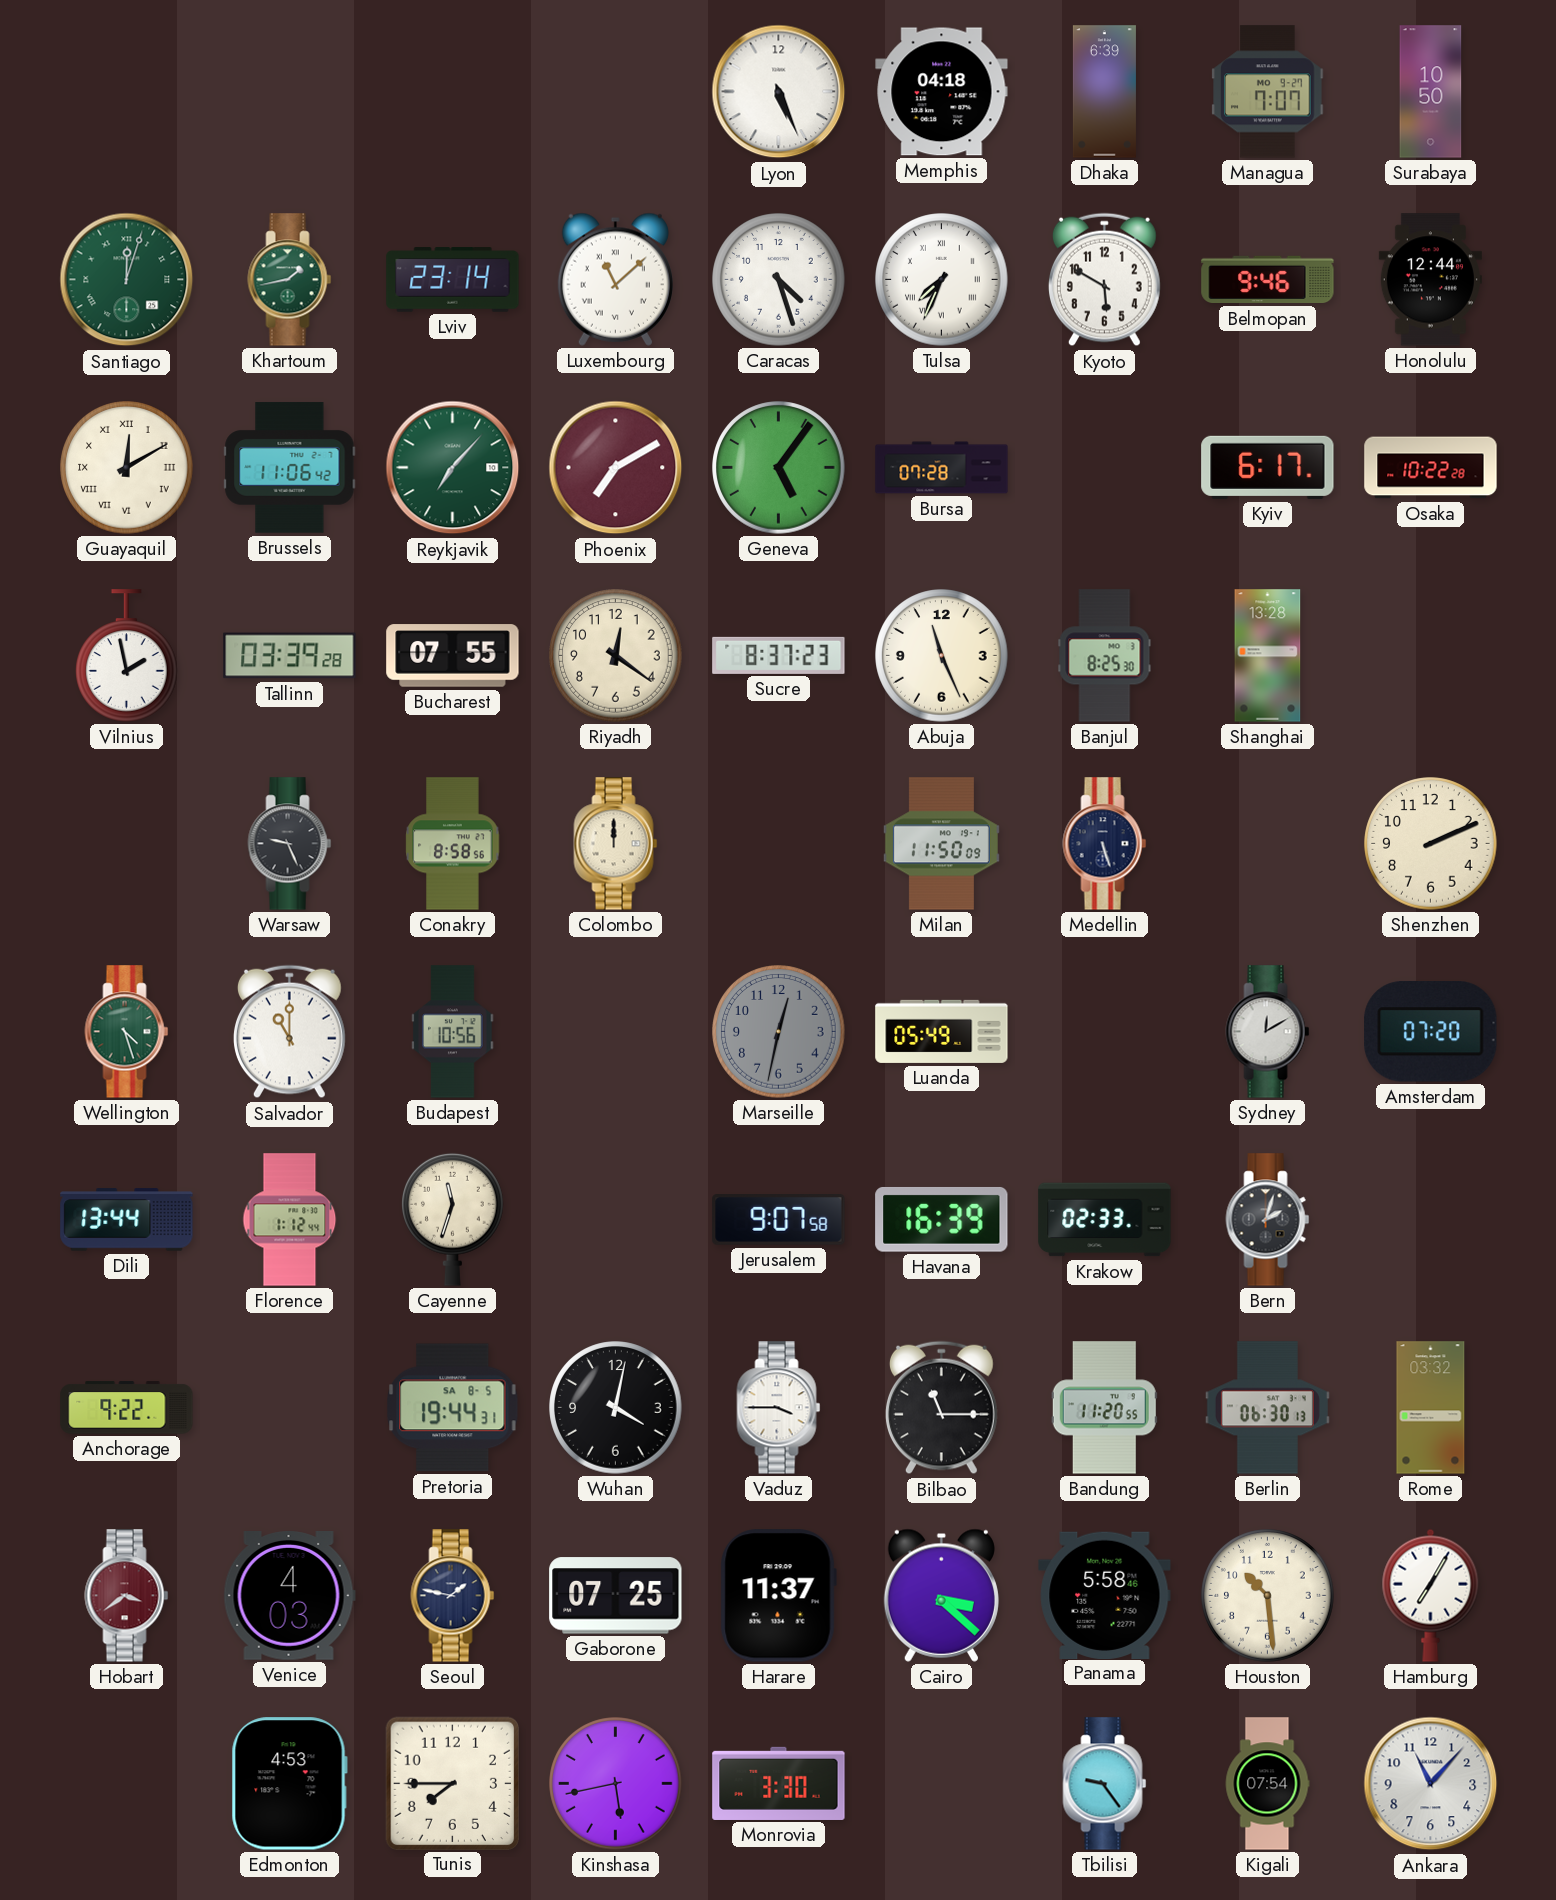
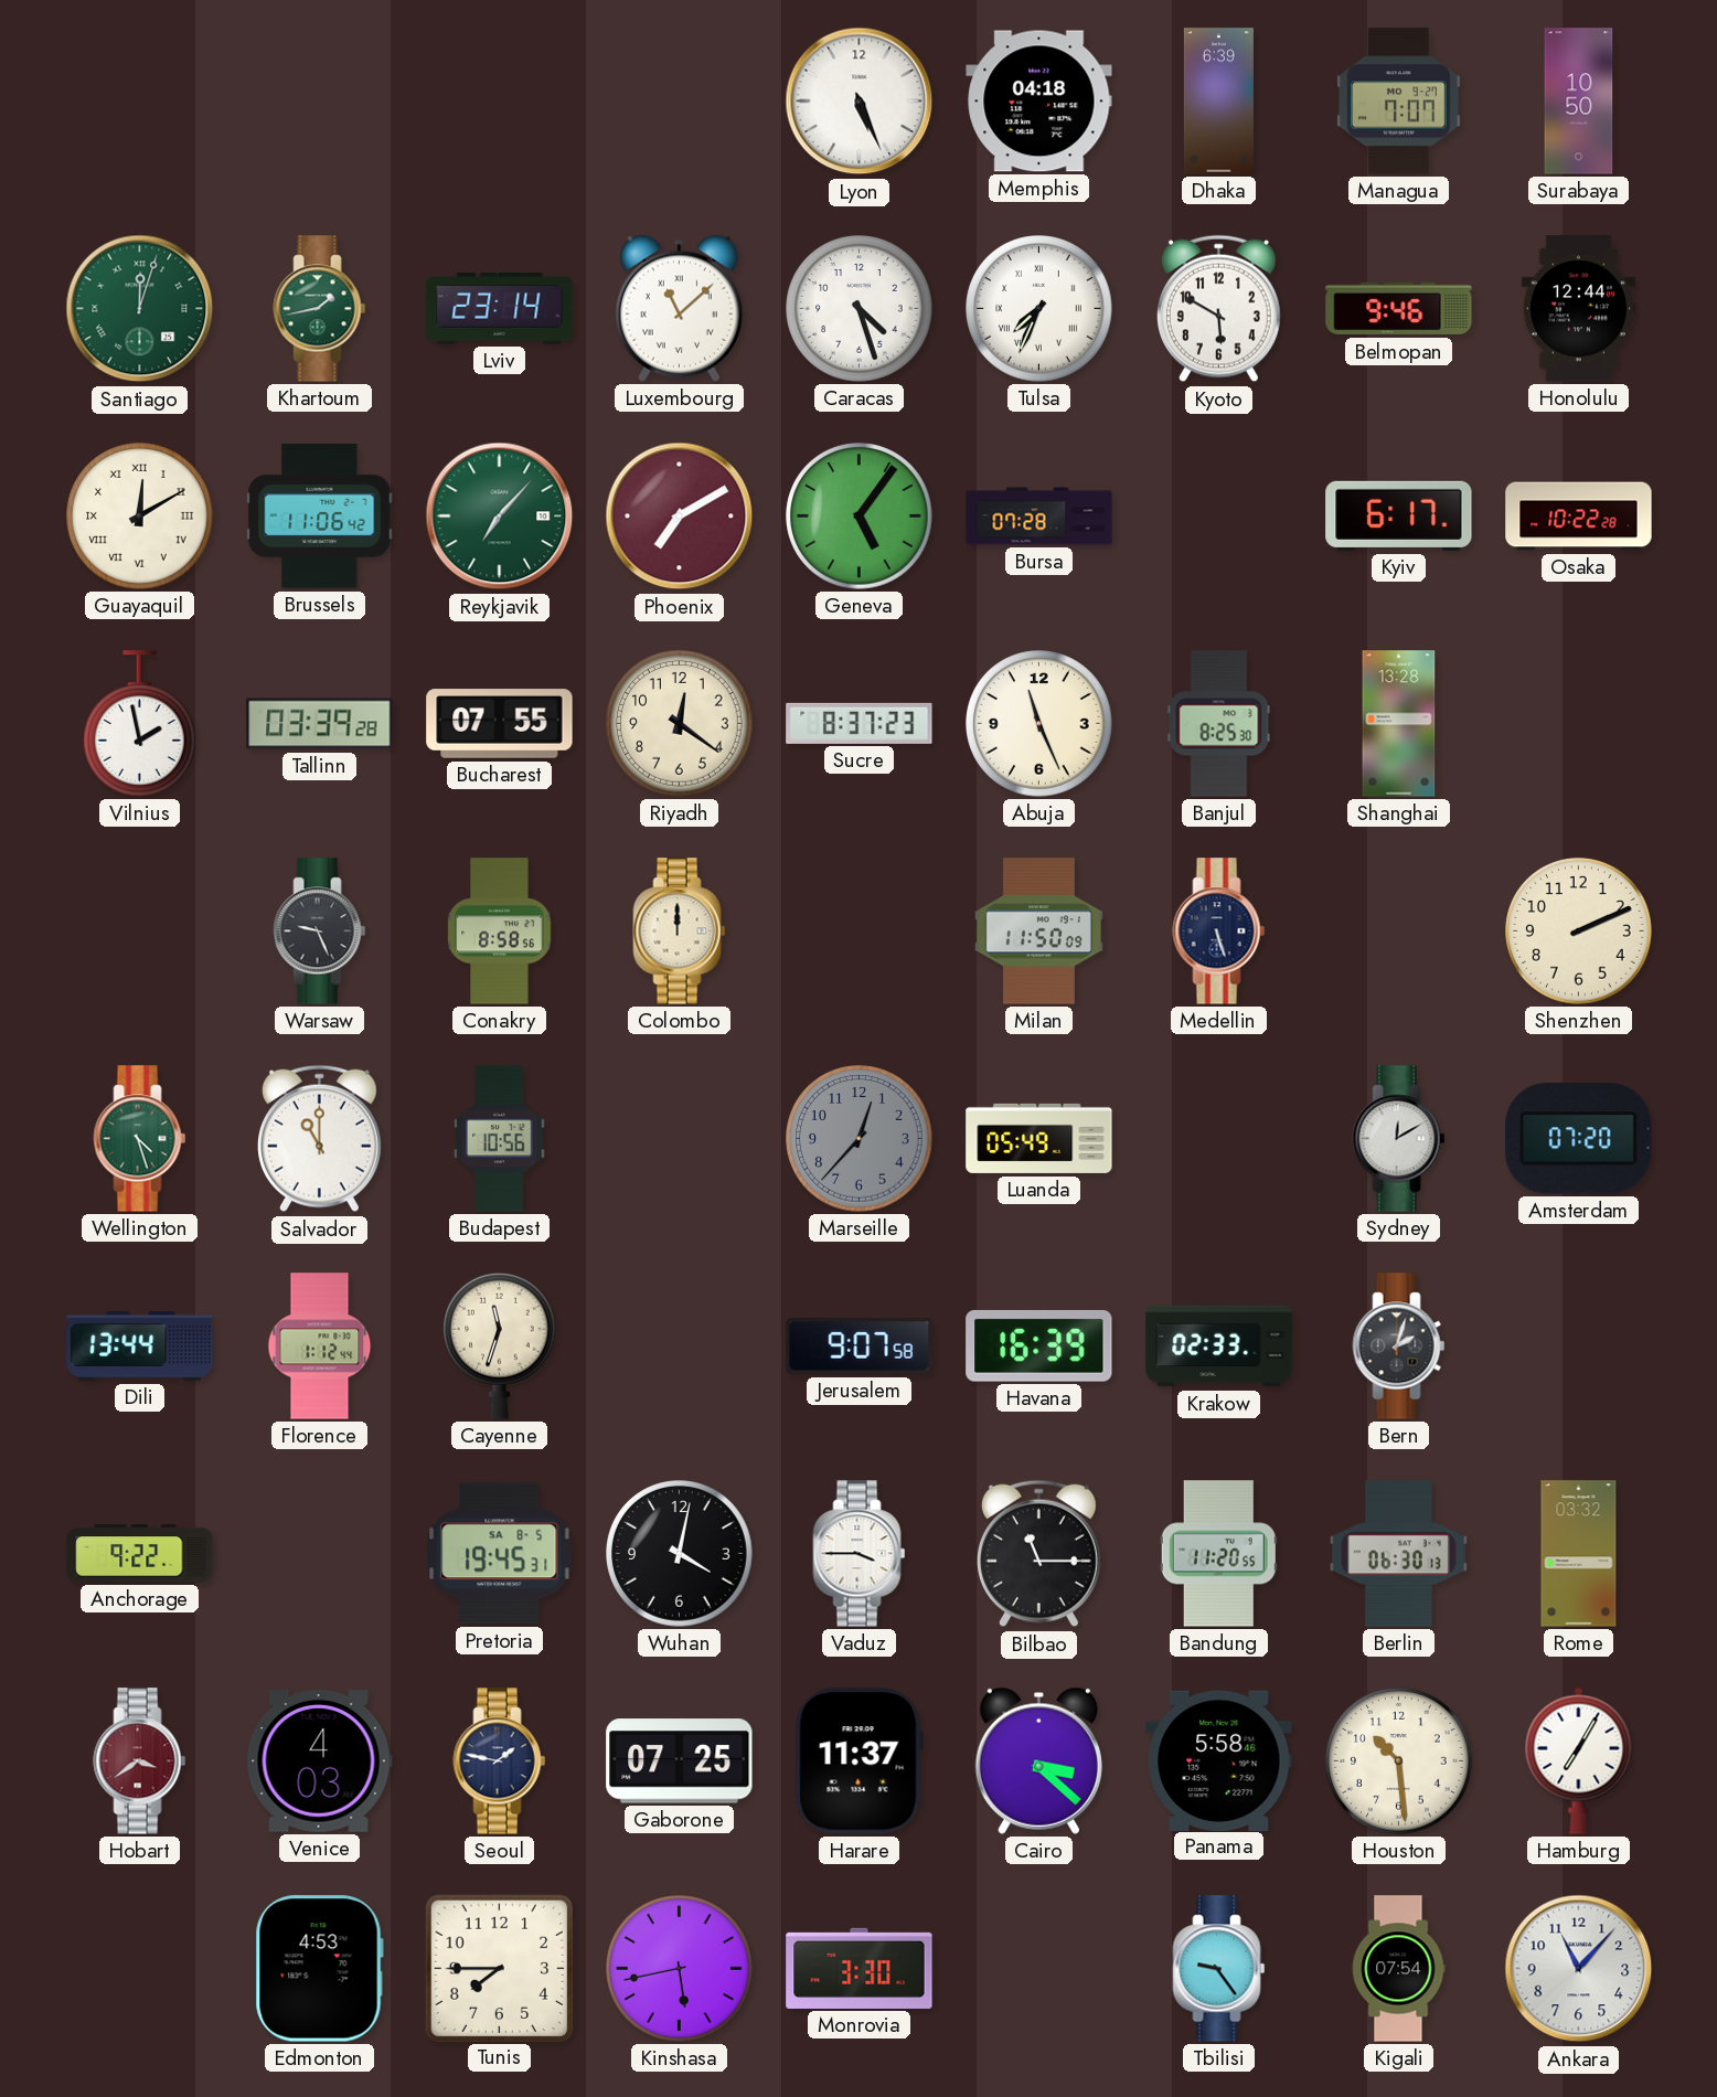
Marseille: 12:32 -> 12:37
Pretoria: 19:44 -> 19:45
